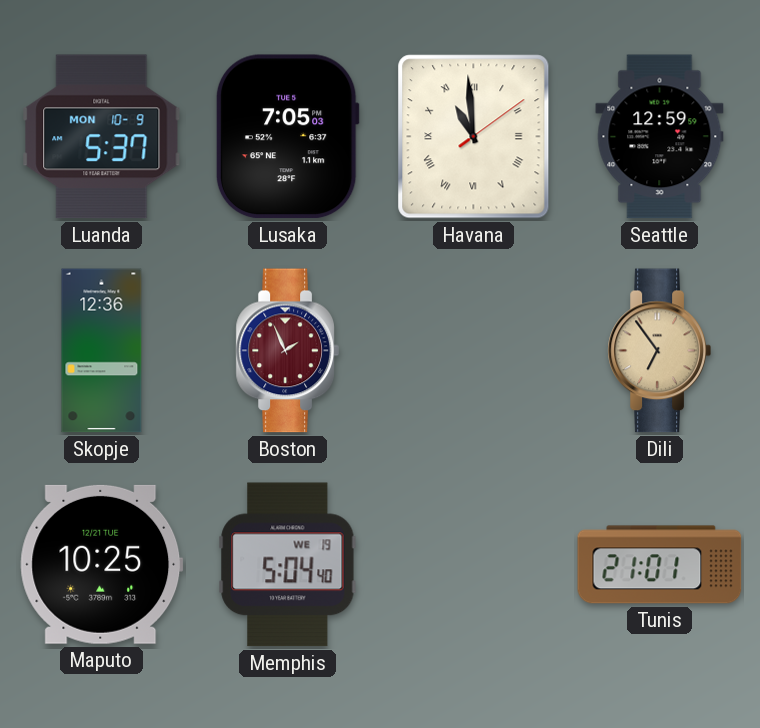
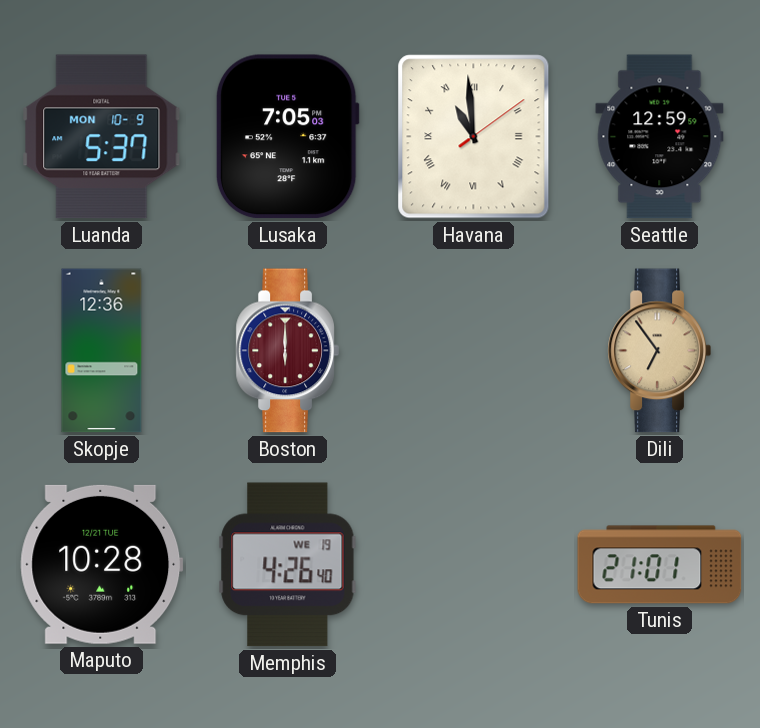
Boston: 1:56 -> 6:00
Maputo: 10:25 -> 10:28
Memphis: 5:04 -> 4:26
